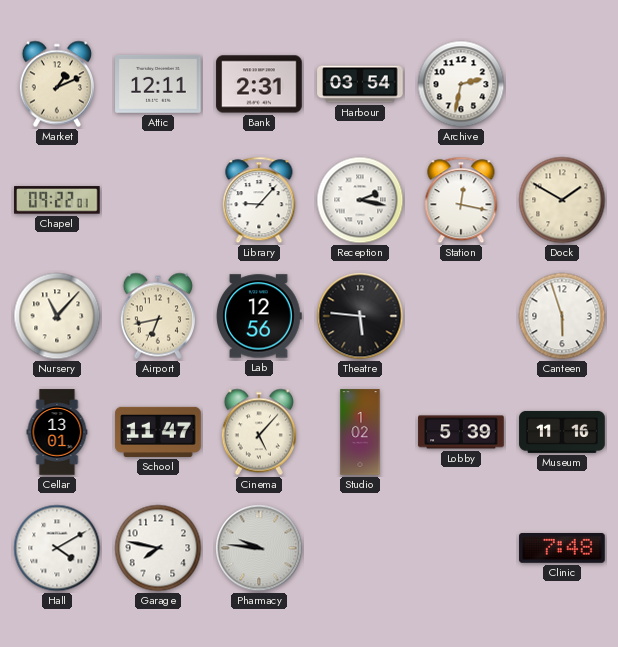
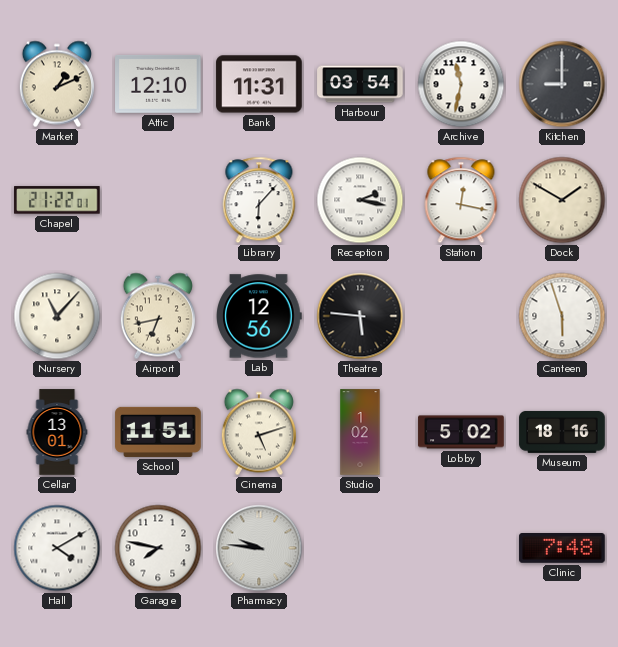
Attic: 12:11 -> 12:10
Bank: 2:31 -> 11:31
Archive: 2:32 -> 11:32
Kitchen: none -> 9:00
Chapel: 09:22 -> 21:22
Library: 9:07 -> 6:07
School: 11:47 -> 11:51
Cinema: 5:07 -> 5:12
Lobby: 5:39 -> 5:02
Museum: 11:16 -> 18:16
